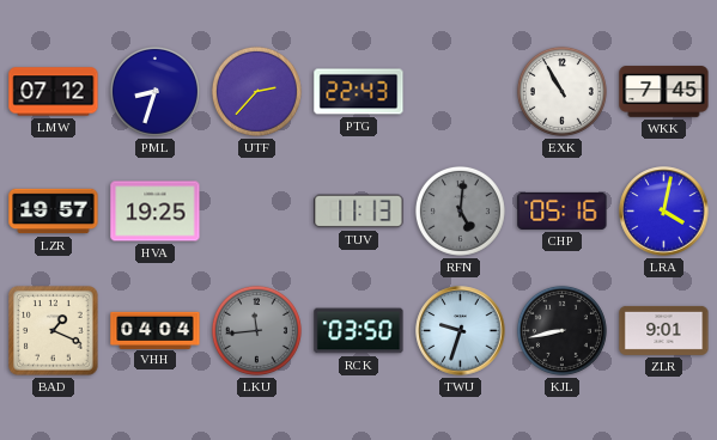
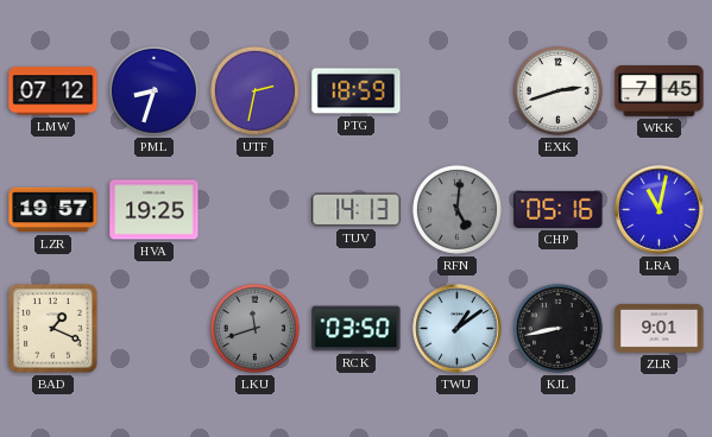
UTF: 2:37 -> 2:32
PTG: 22:43 -> 18:59
EXK: 10:55 -> 2:42
TUV: 11:13 -> 14:13
LRA: 4:02 -> 11:02
VHH: 04:04 -> none
LKU: 11:44 -> 11:42
TWU: 9:33 -> 1:09
